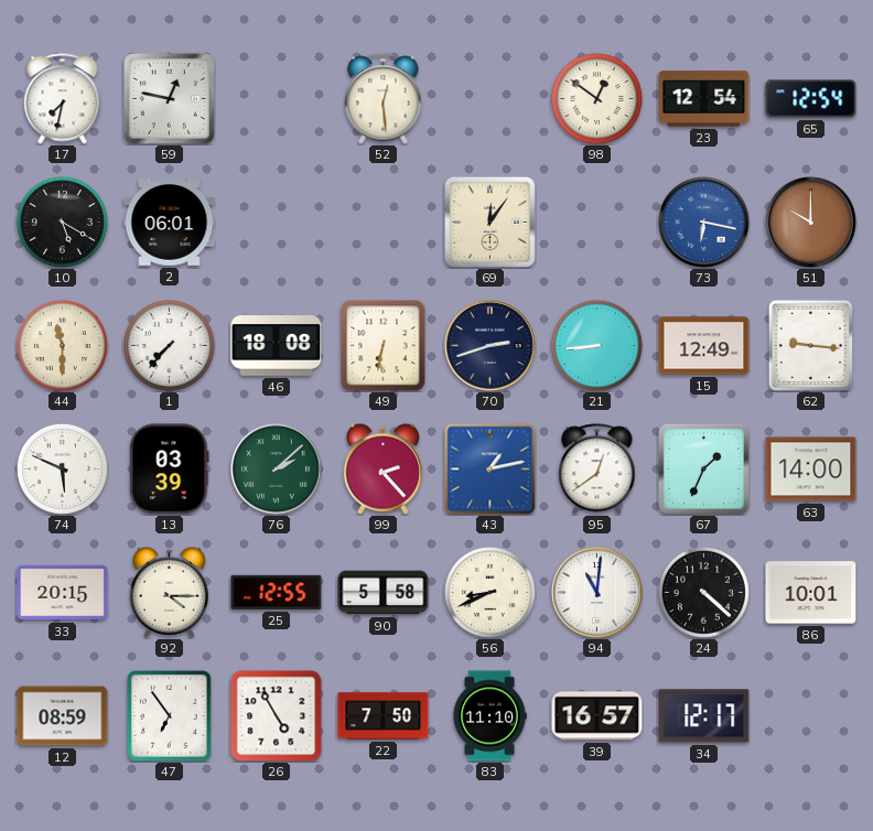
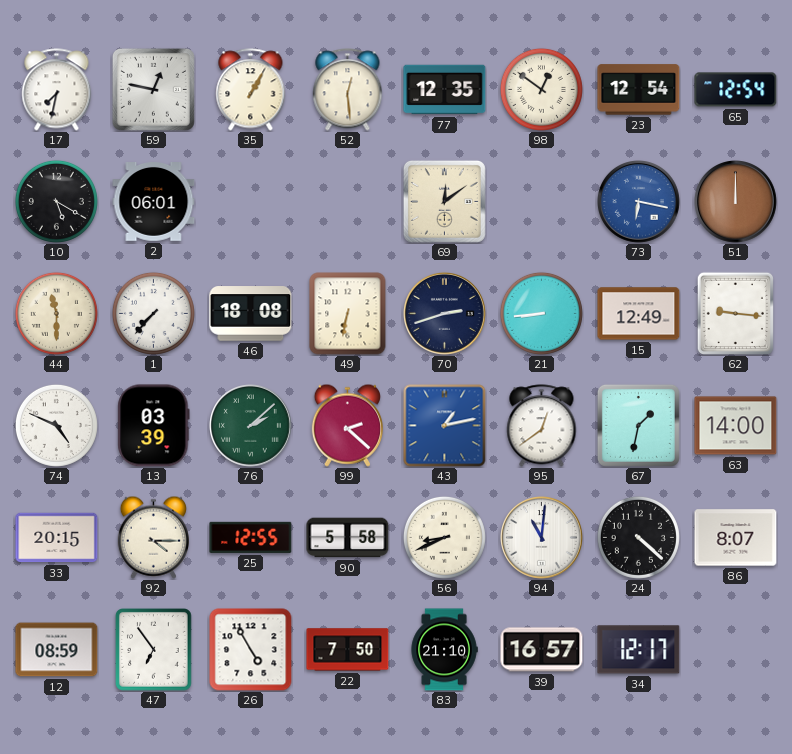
35: none -> 1:05
77: none -> 12:35
69: 12:06 -> 12:09
51: 10:00 -> 12:00
74: 5:49 -> 4:49
99: 2:23 -> 2:22
67: 1:34 -> 1:32
86: 10:01 -> 8:07
83: 11:10 -> 21:10
